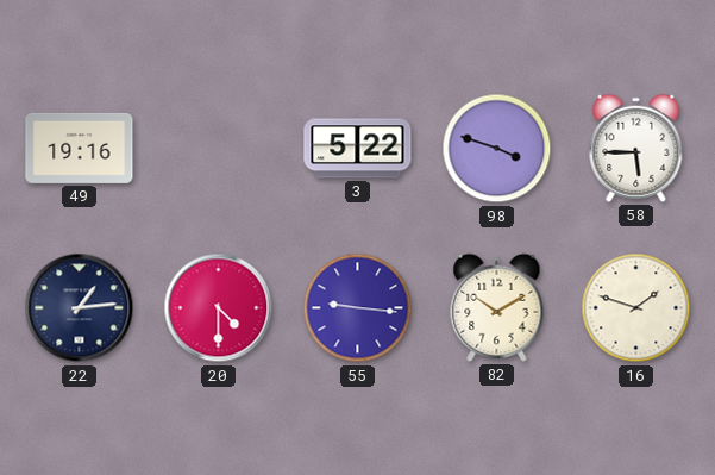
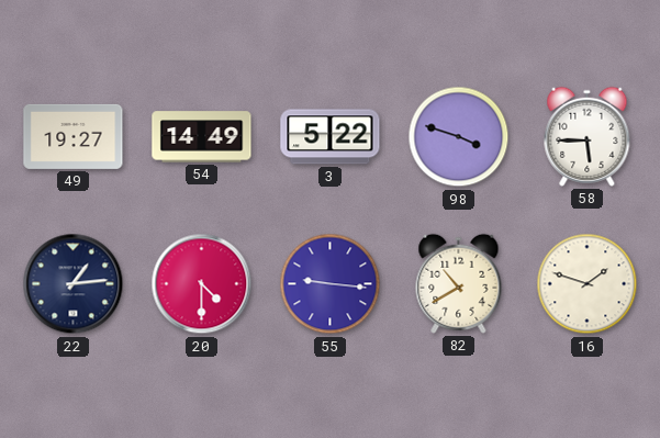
49: 19:16 -> 19:27
54: none -> 14:49
82: 10:10 -> 10:40
